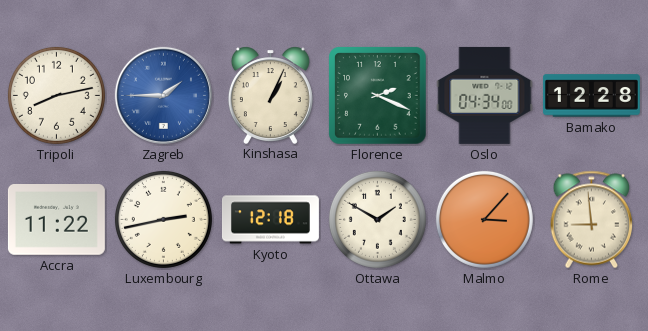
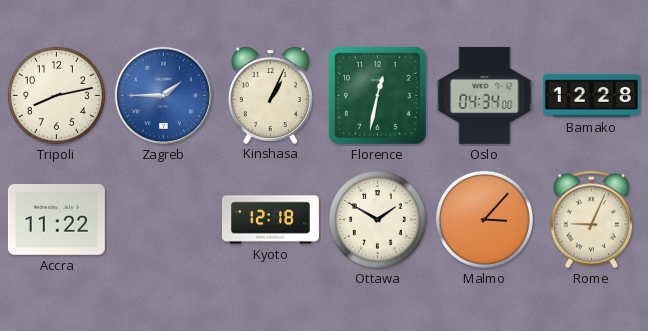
Florence: 2:19 -> 12:32
Luxembourg: 2:43 -> none
Rome: 8:59 -> 9:04
